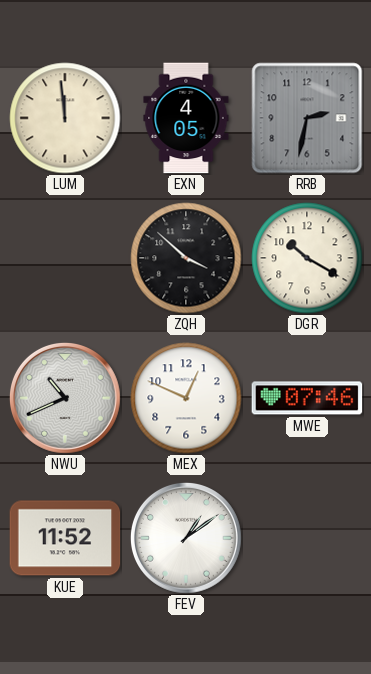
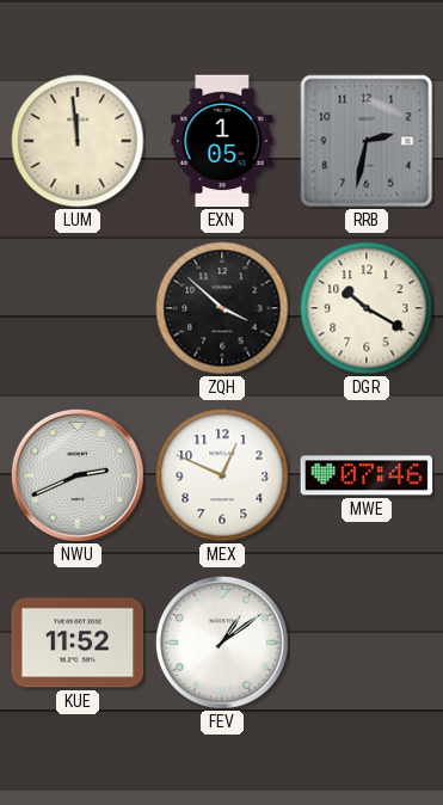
EXN: 4:05 -> 1:05
NWU: 10:41 -> 2:41
